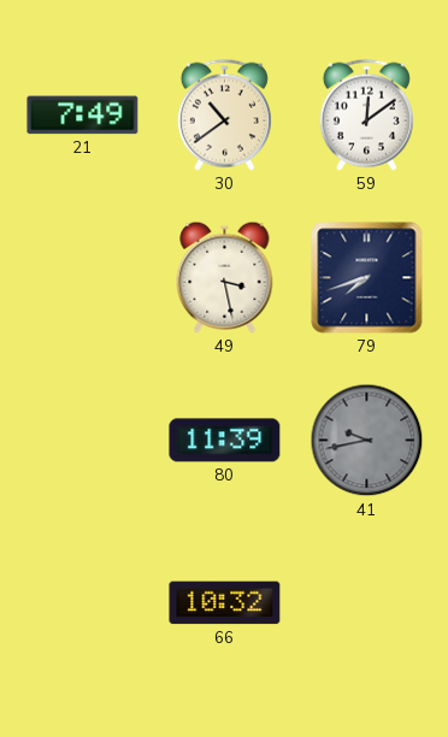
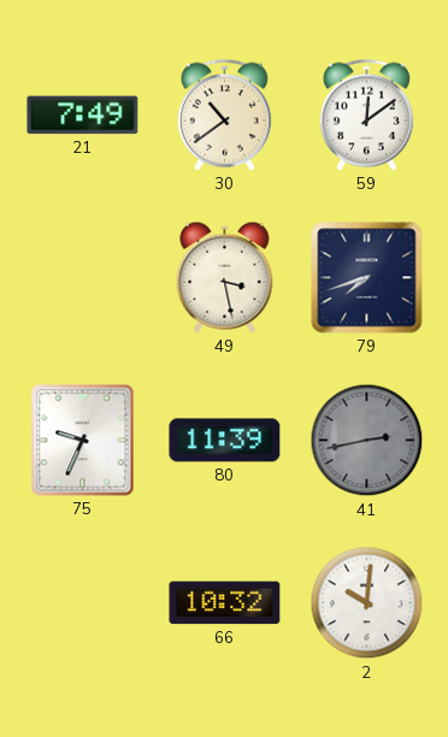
75: none -> 9:34
41: 9:43 -> 2:43
2: none -> 10:01
